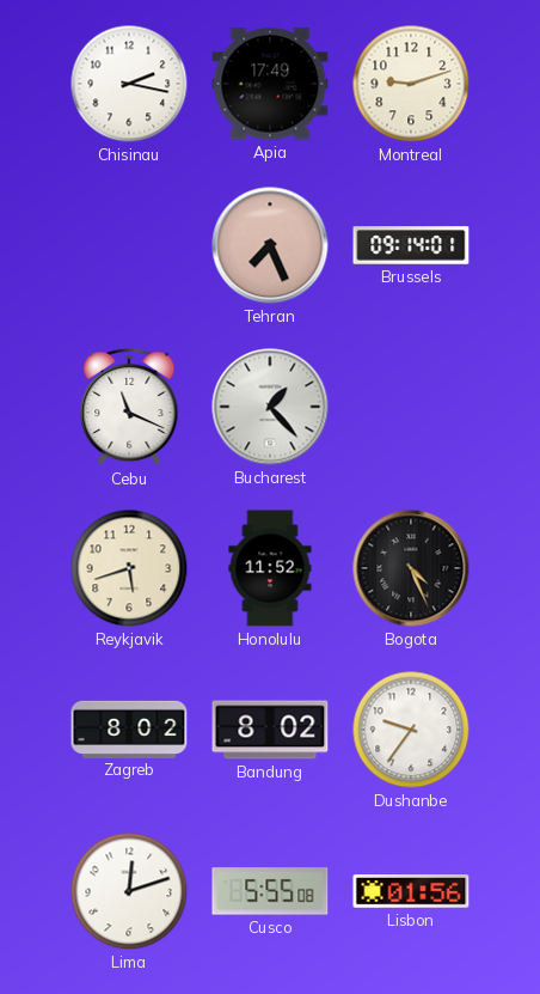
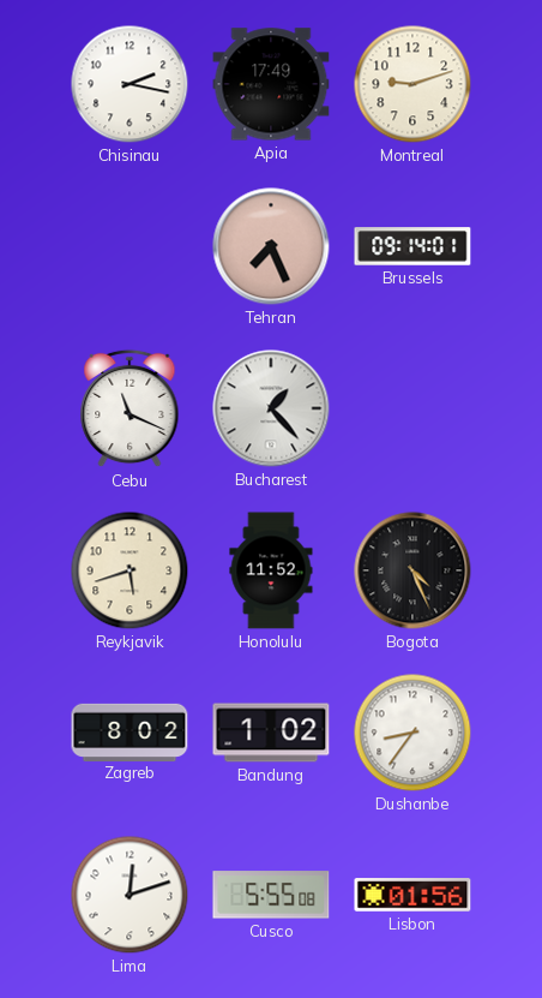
Bandung: 8:02 -> 1:02
Dushanbe: 9:36 -> 8:36
